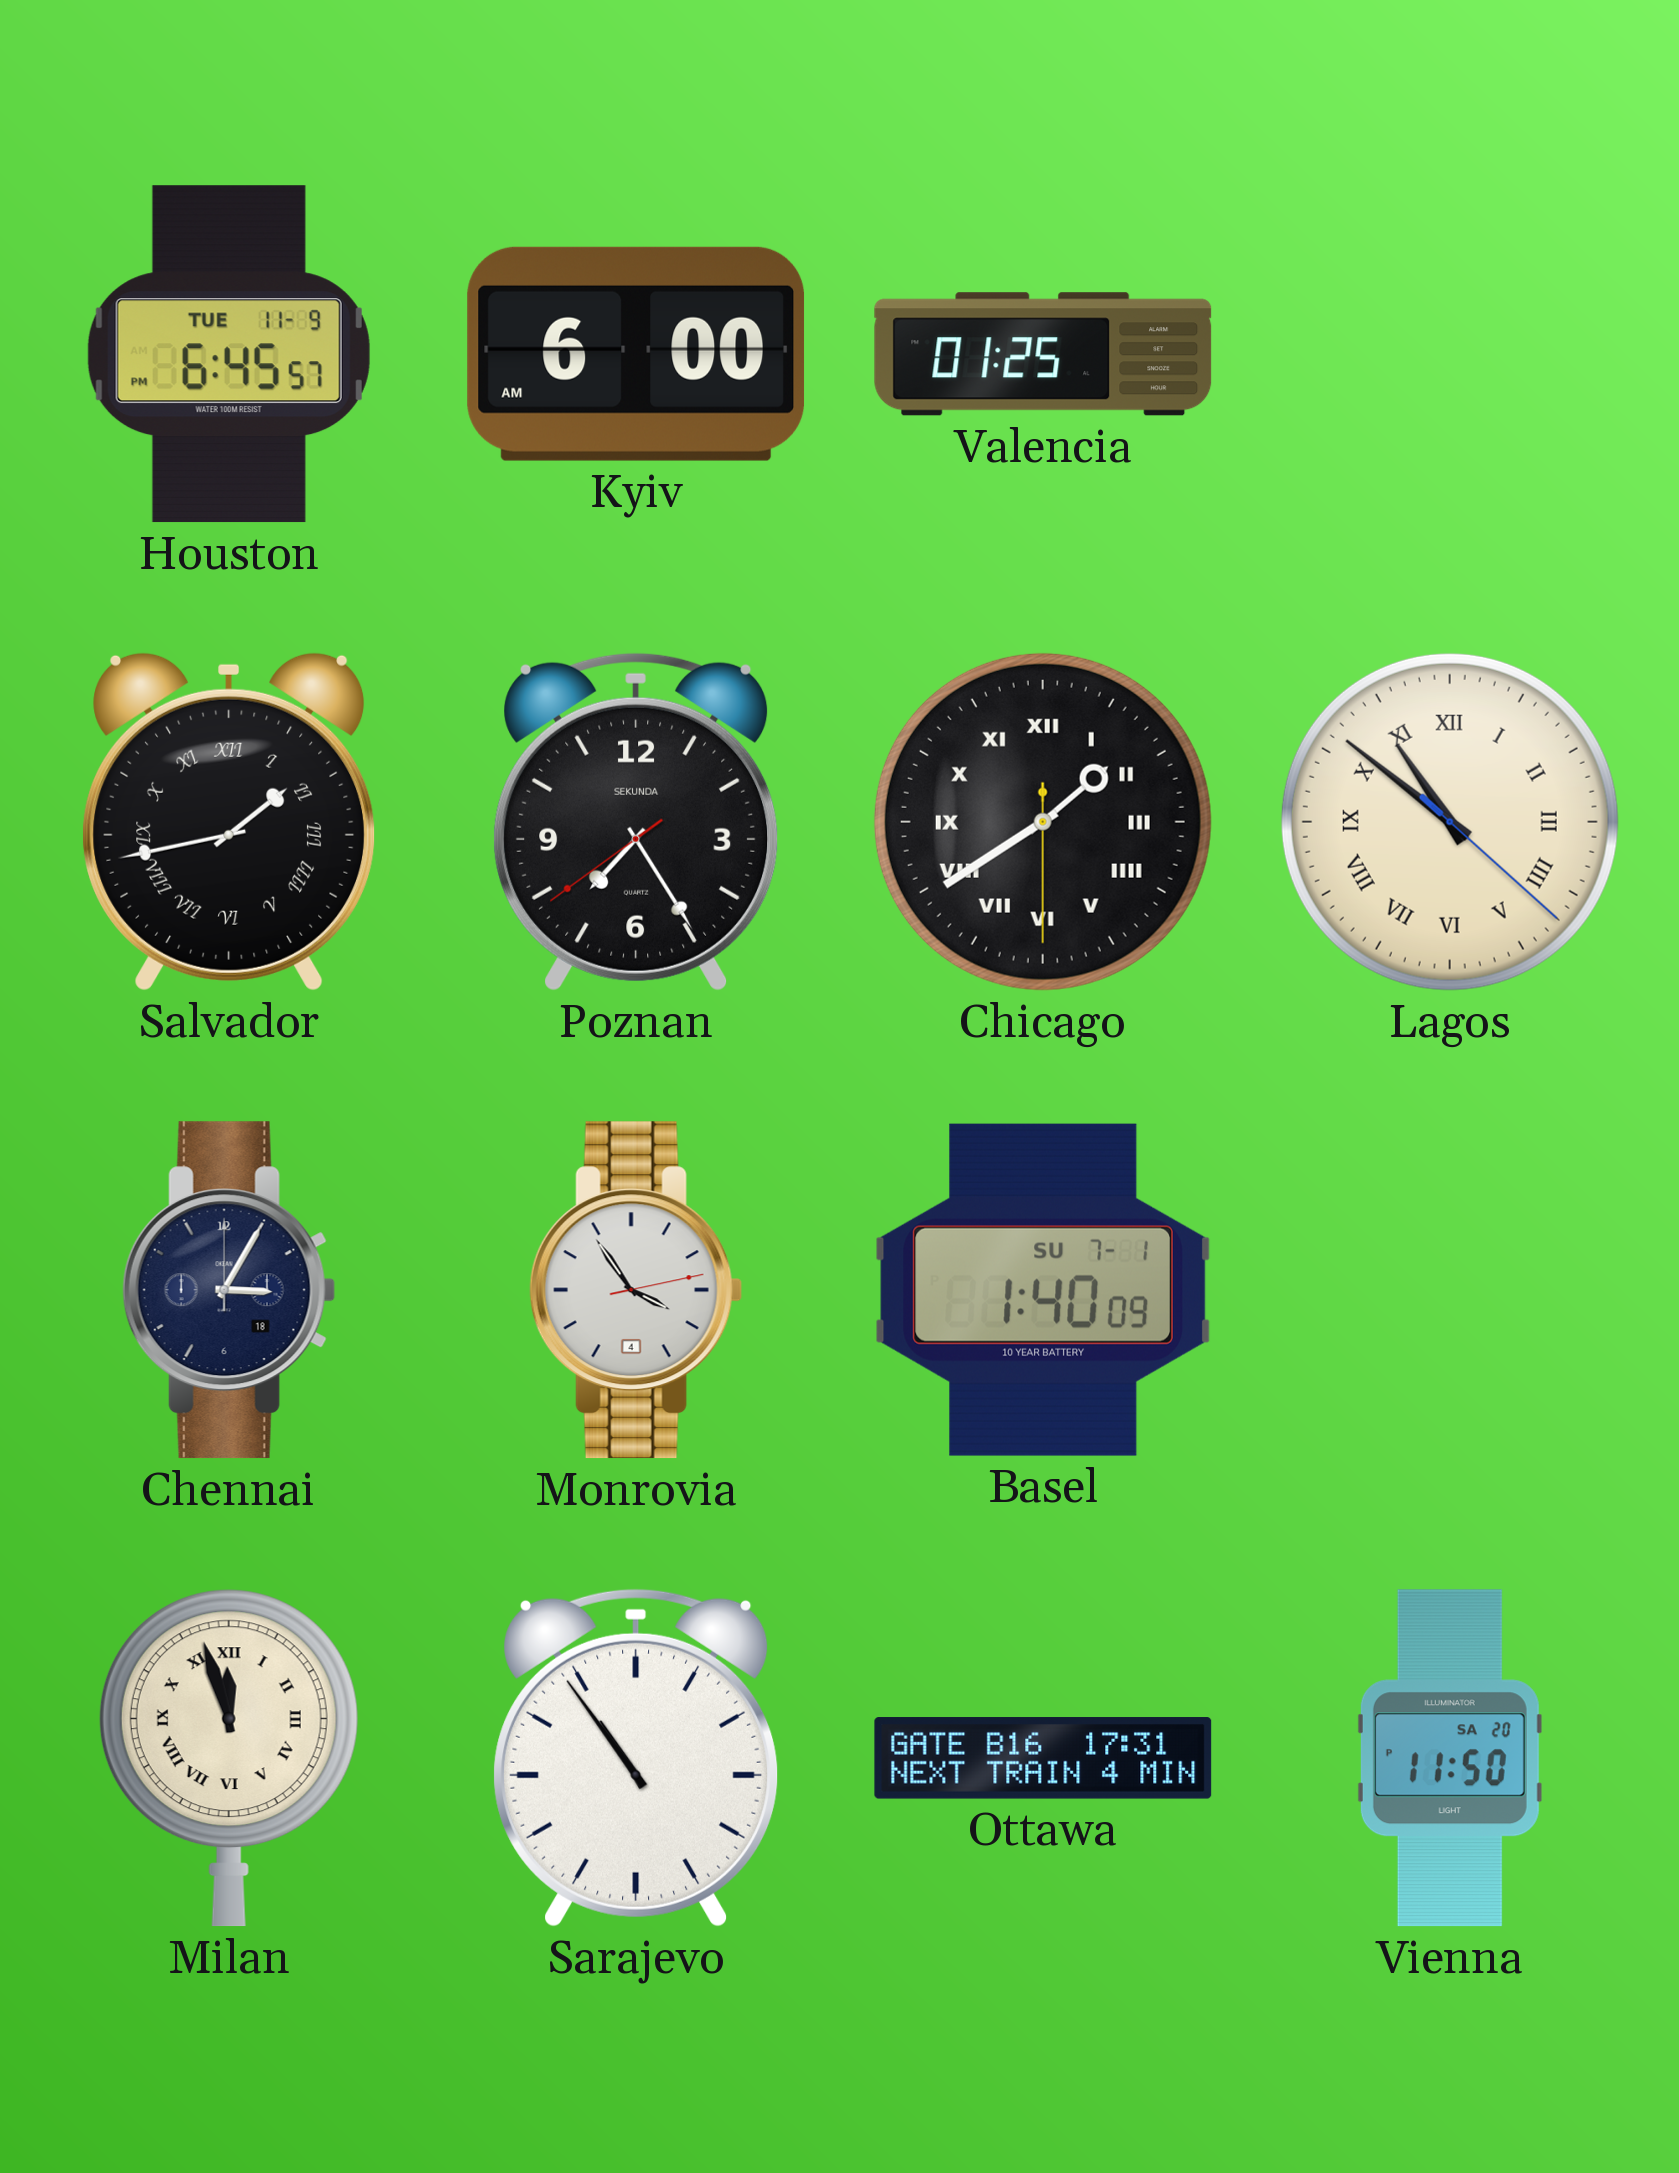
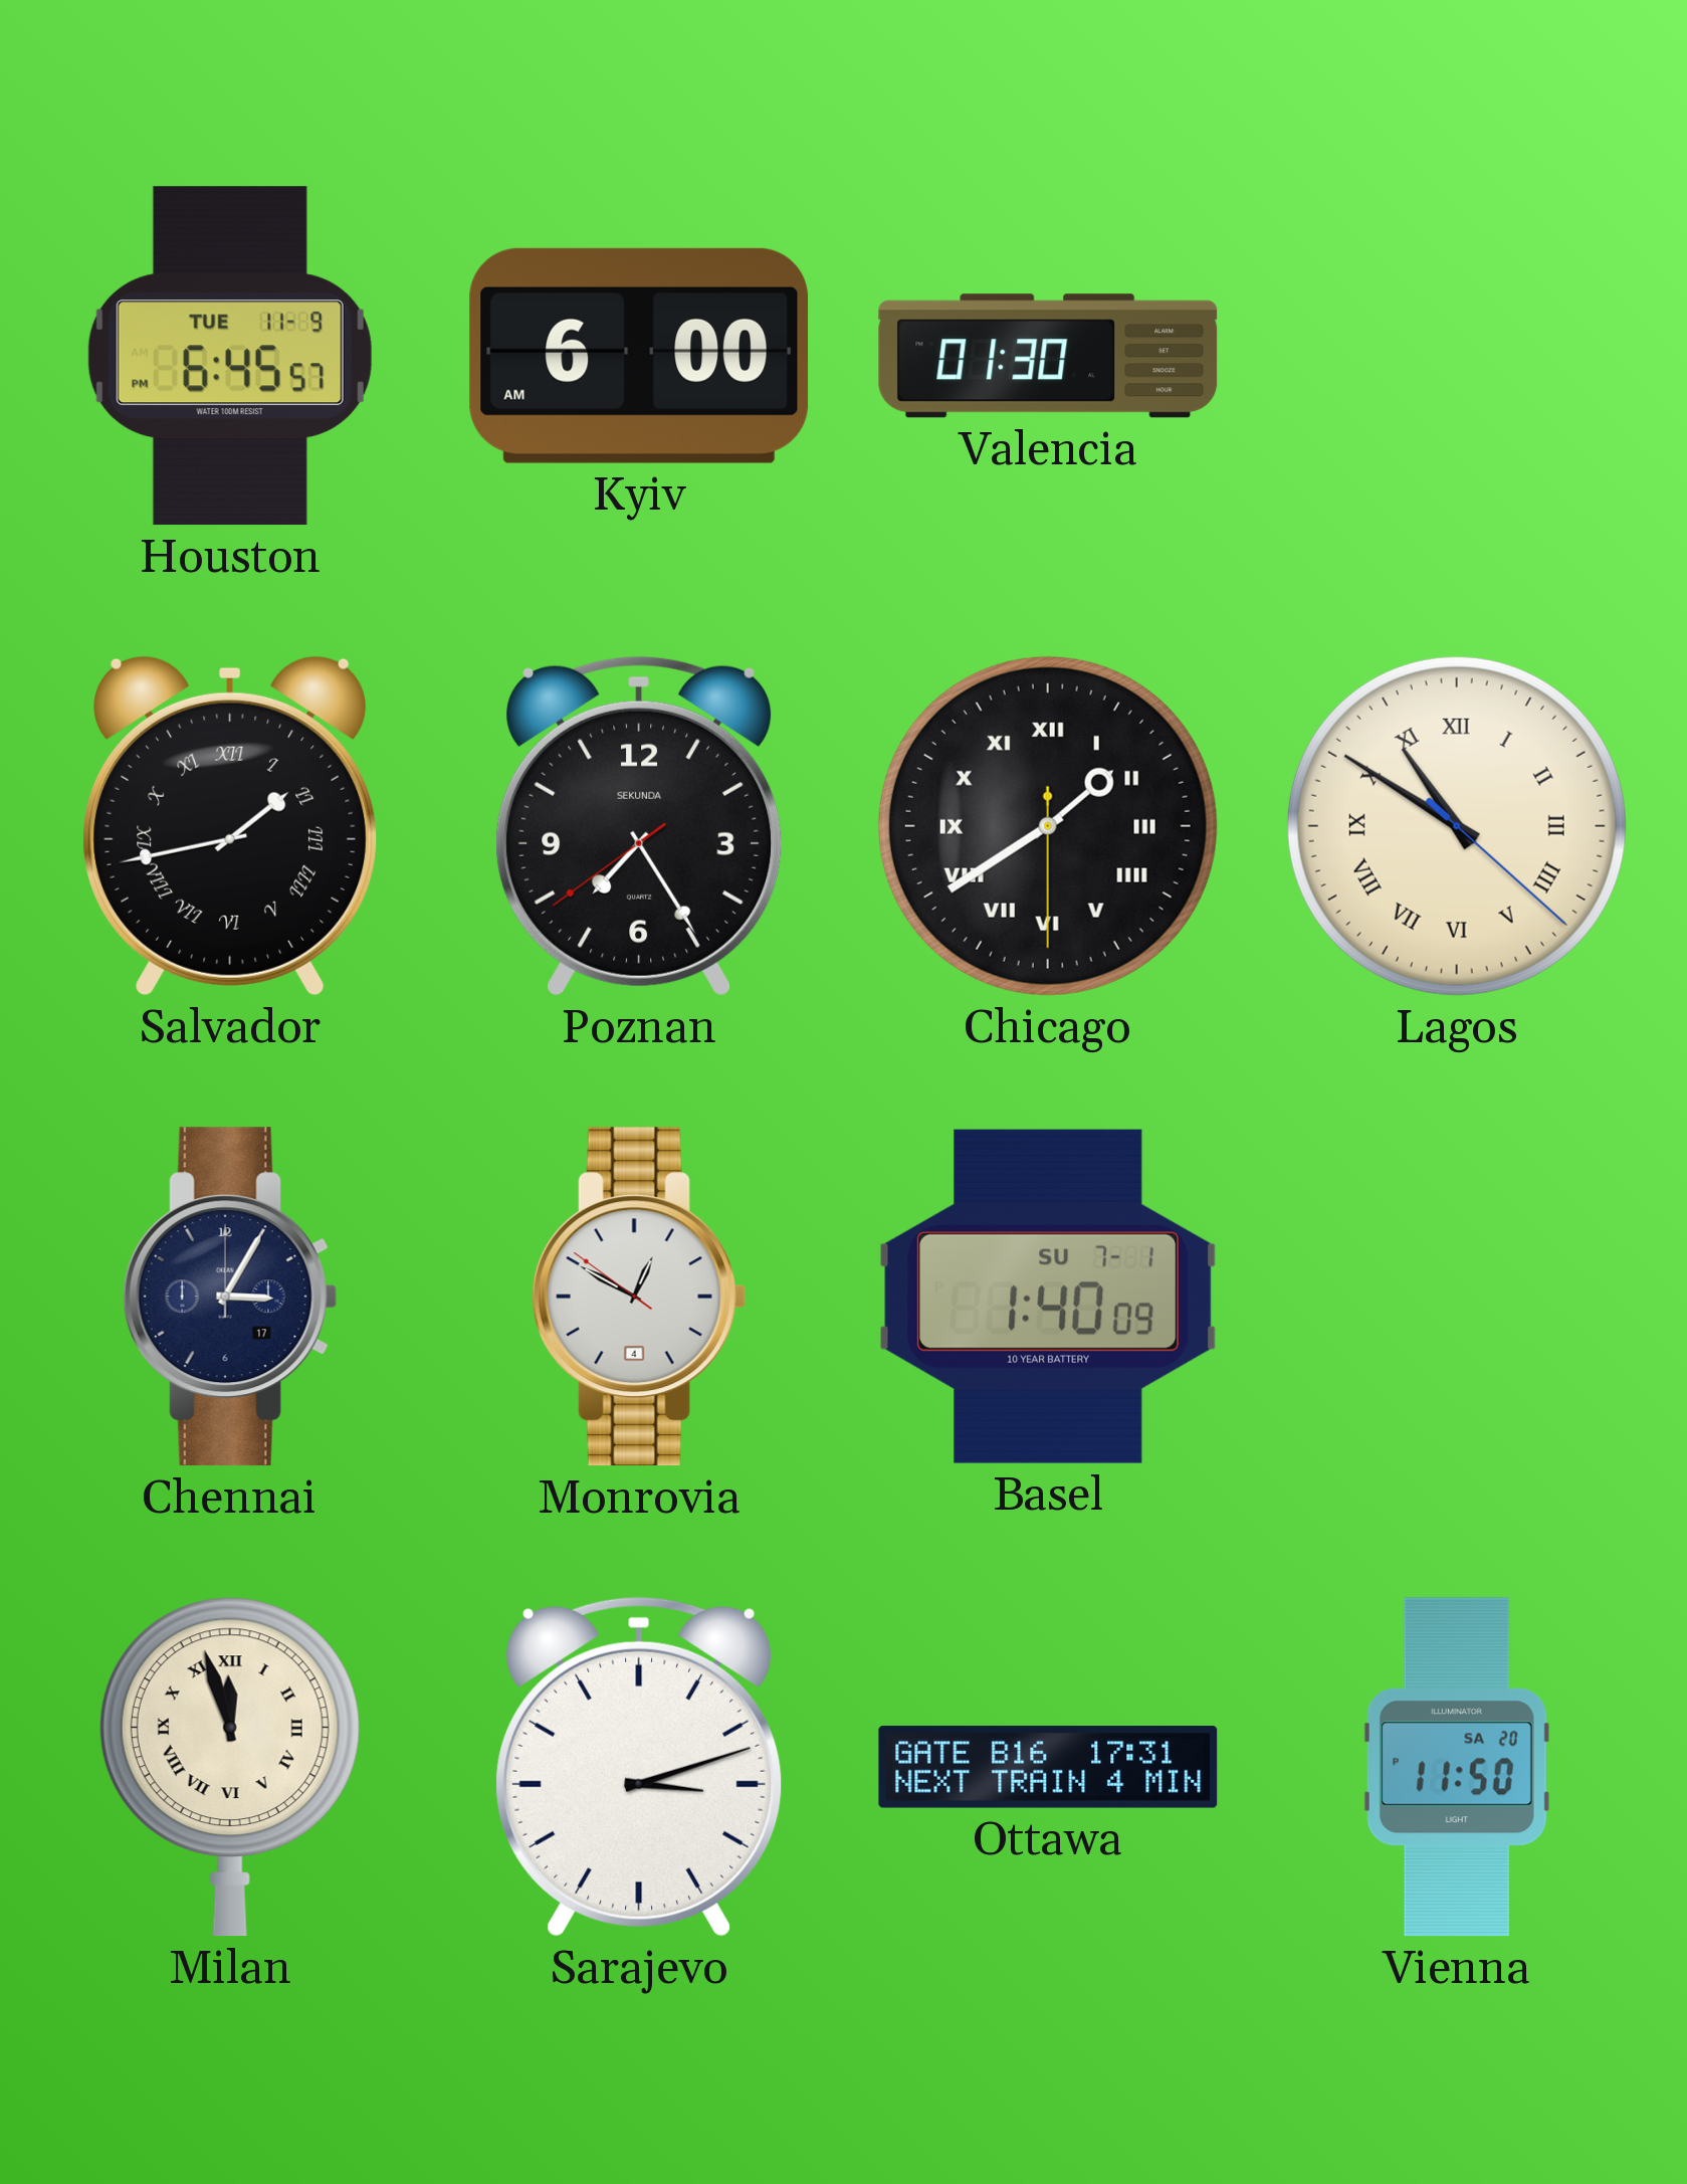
Valencia: 01:25 -> 01:30
Lagos: 10:51 -> 10:50
Chennai date: 18 -> 17
Monrovia: 3:54 -> 12:49
Sarajevo: 10:54 -> 3:12
